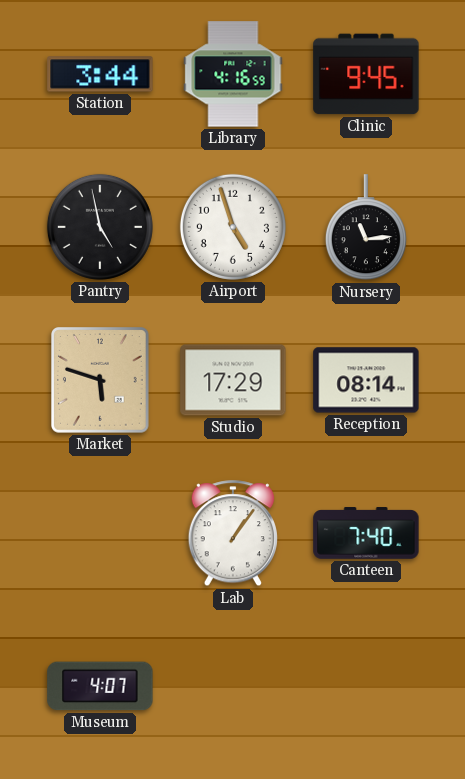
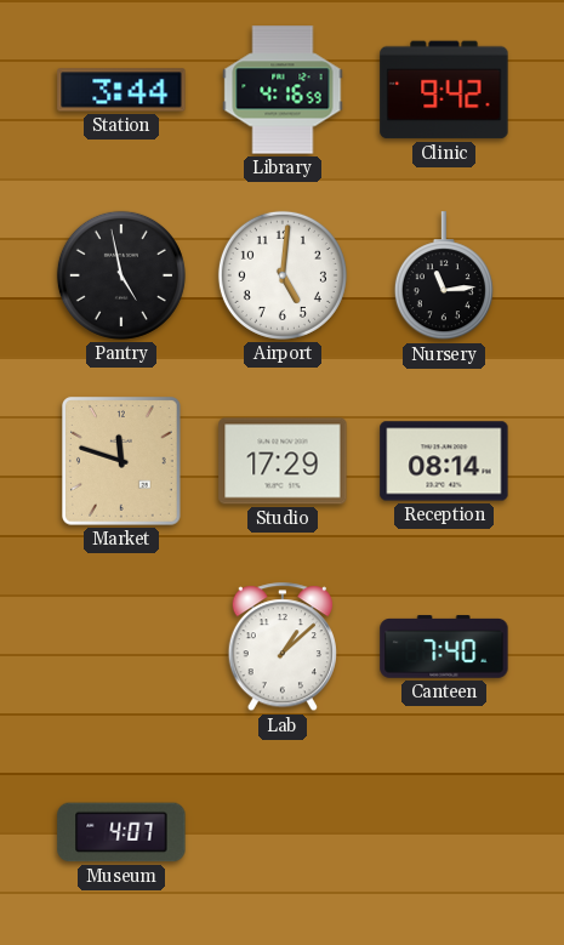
Clinic: 9:45 -> 9:42
Airport: 4:57 -> 5:01
Market: 5:48 -> 11:48
Lab: 1:06 -> 1:08
